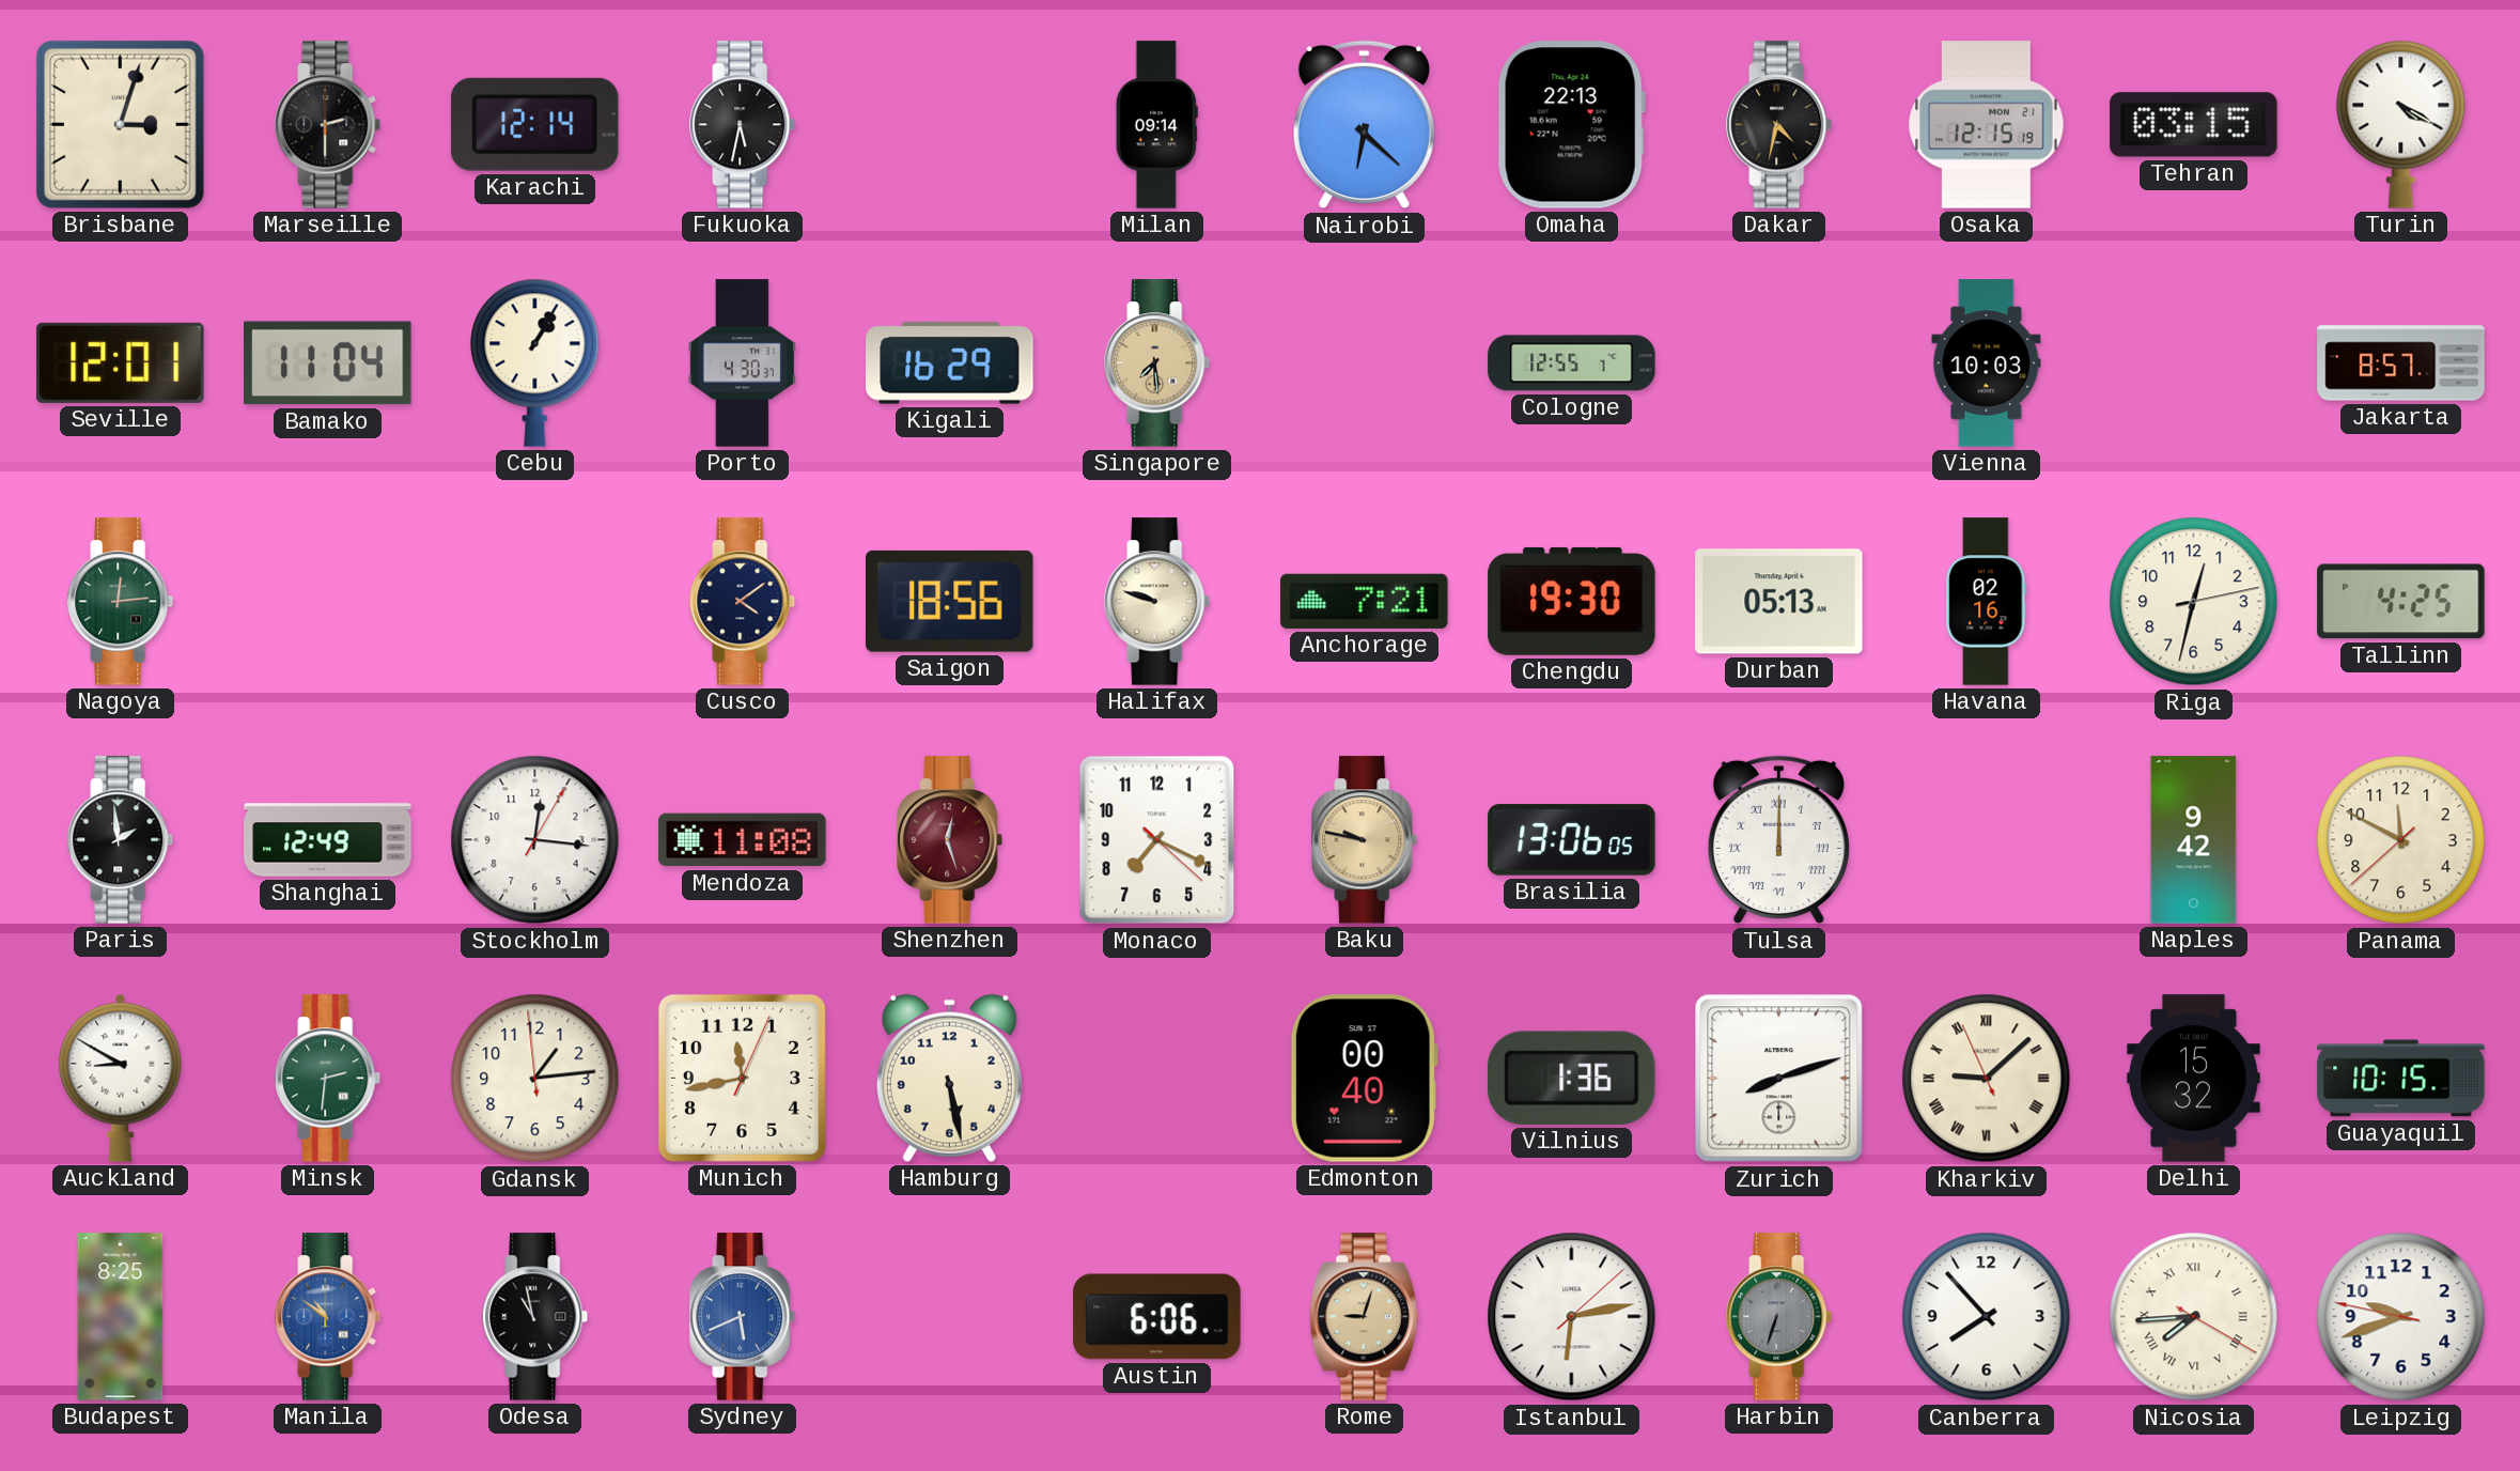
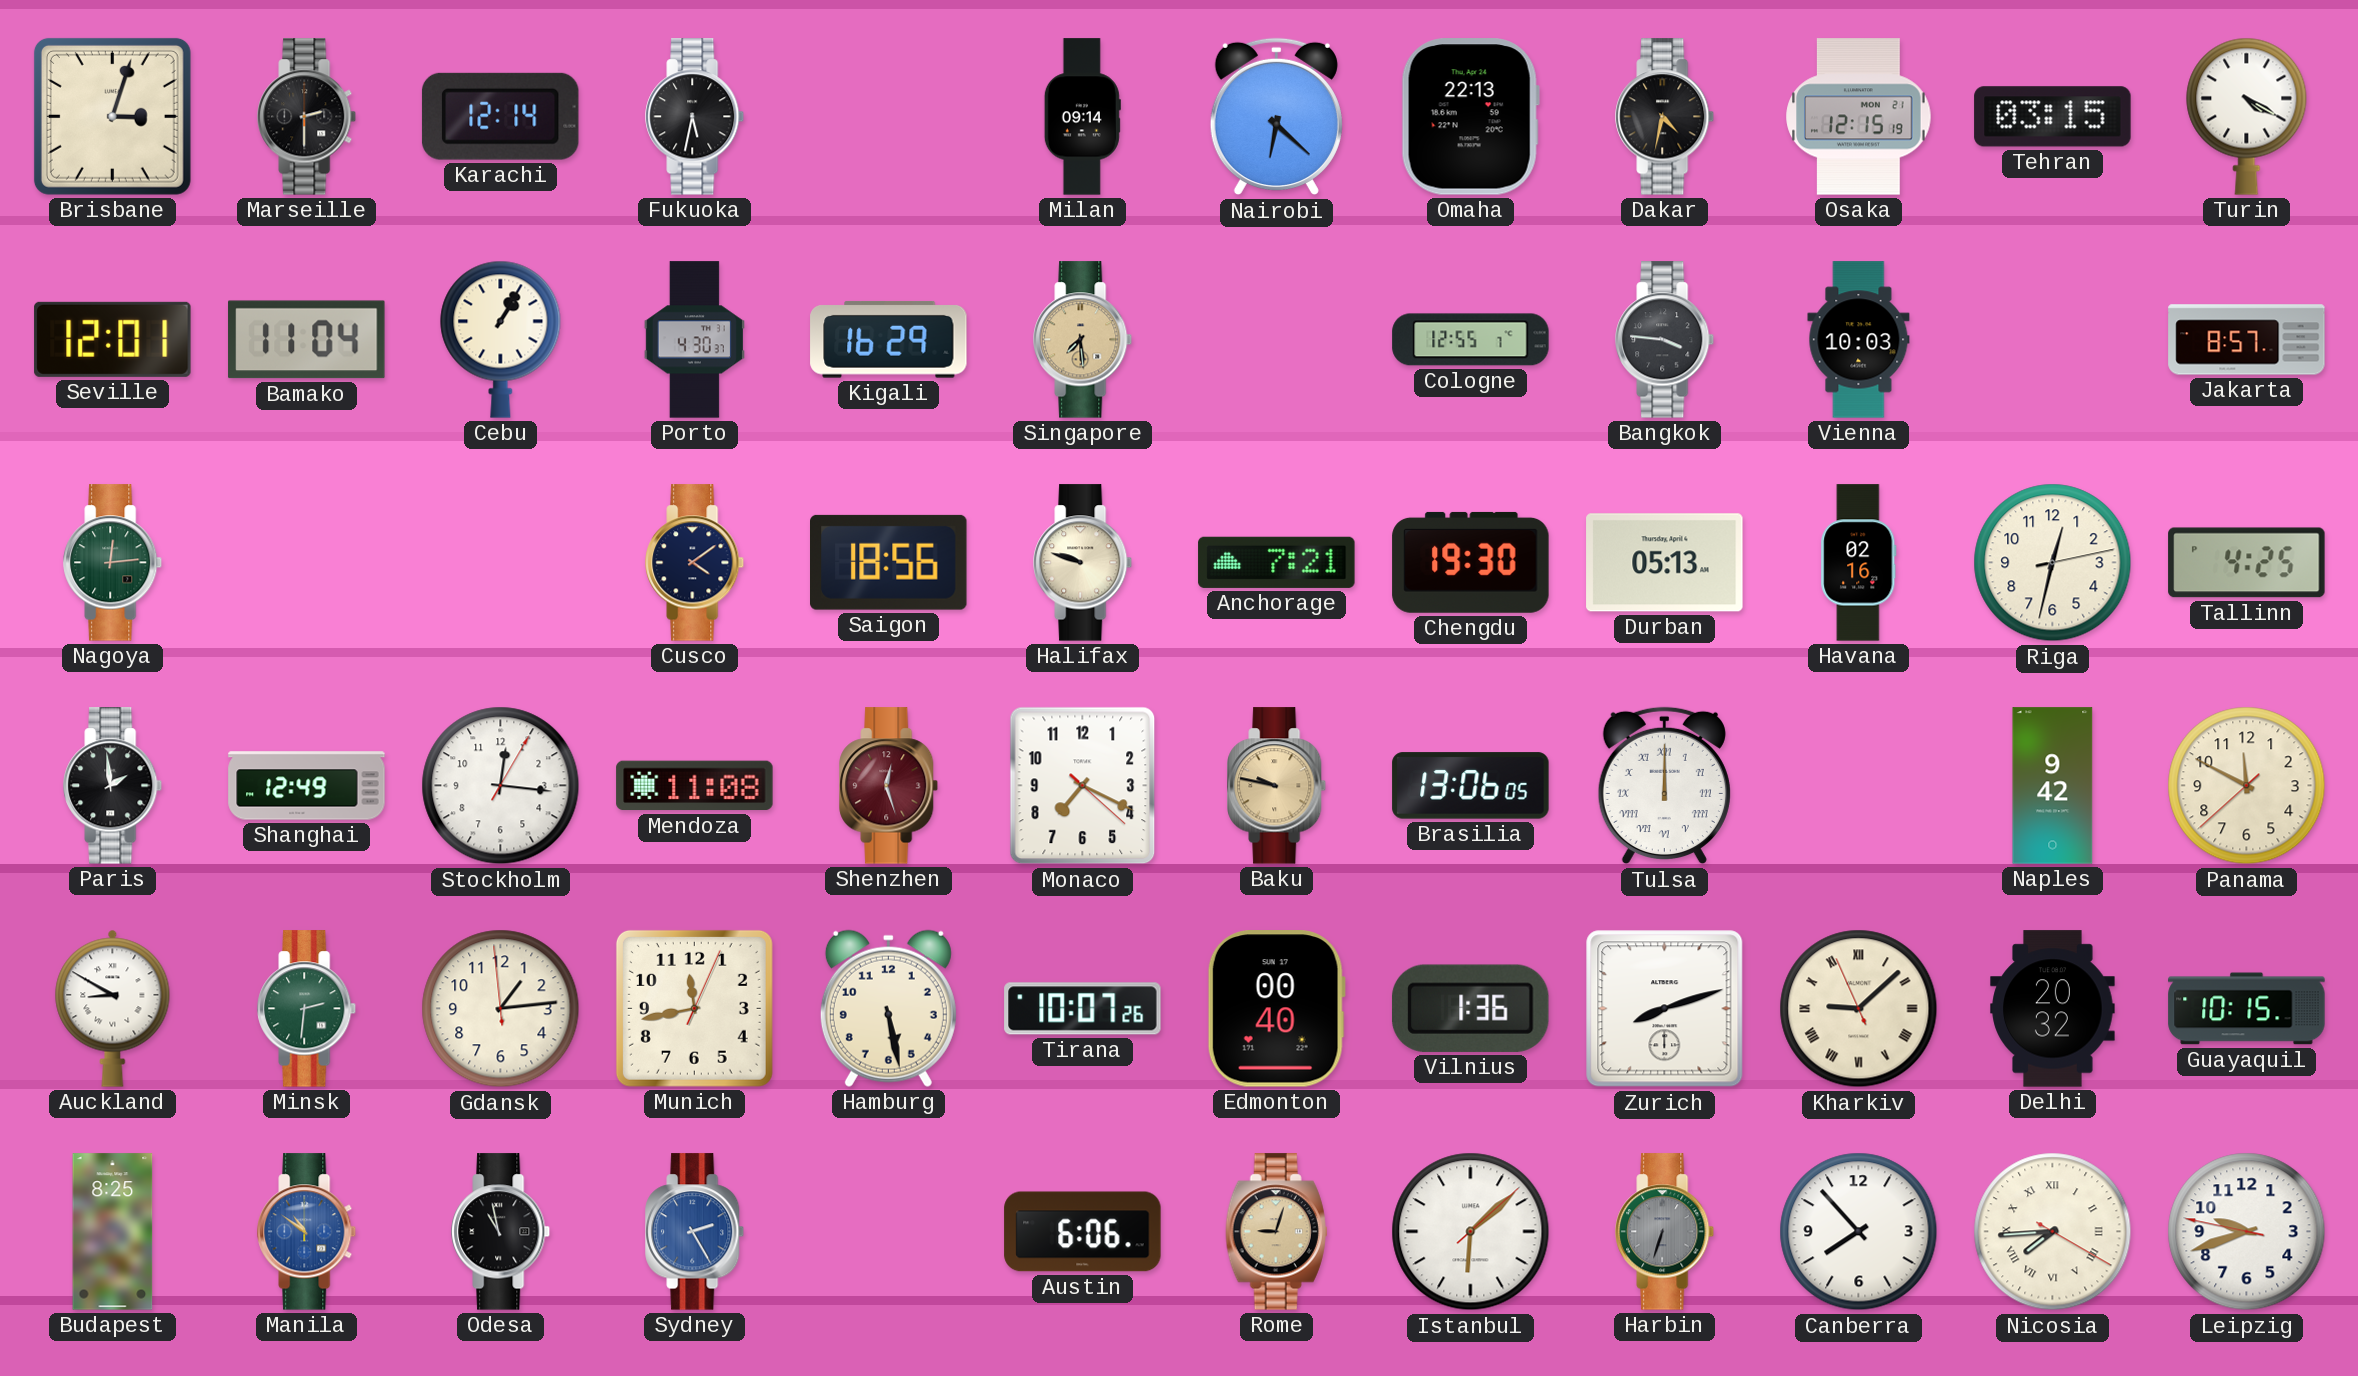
Bangkok: none -> 3:46
Tirana: none -> 10:07
Delhi: 15:32 -> 20:32
Sydney: 5:41 -> 2:25
Istanbul: 6:13 -> 6:08
